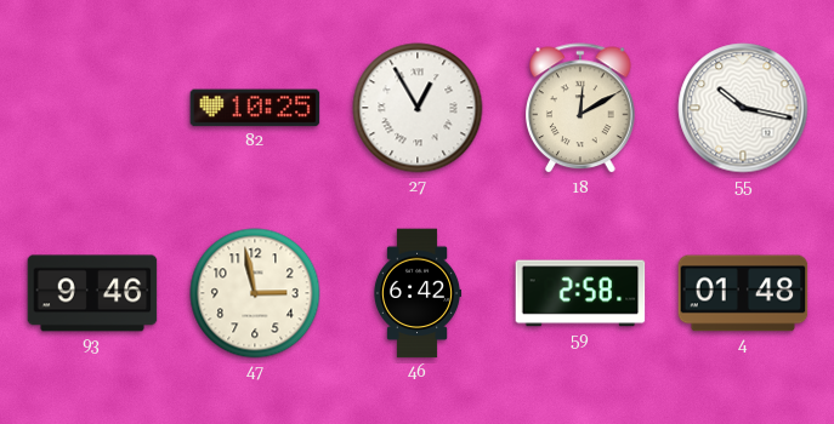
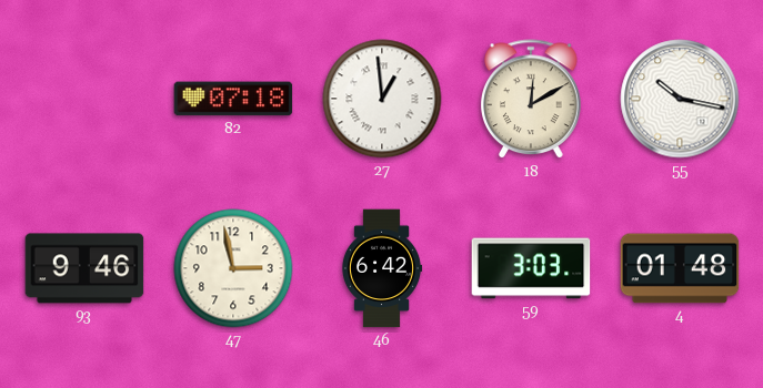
82: 10:25 -> 07:18
27: 12:55 -> 12:59
59: 2:58 -> 3:03
